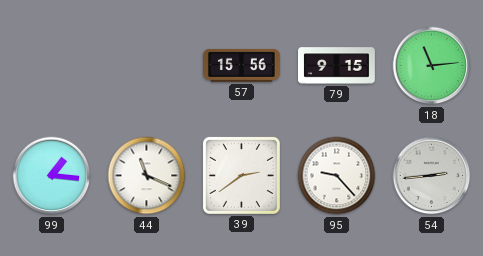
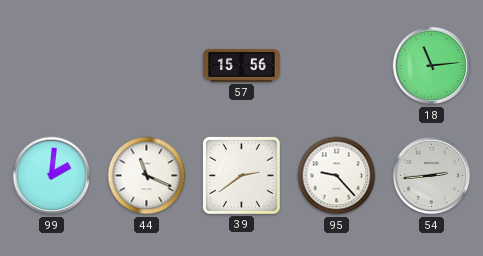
79: 9:15 -> none
99: 1:16 -> 2:01
